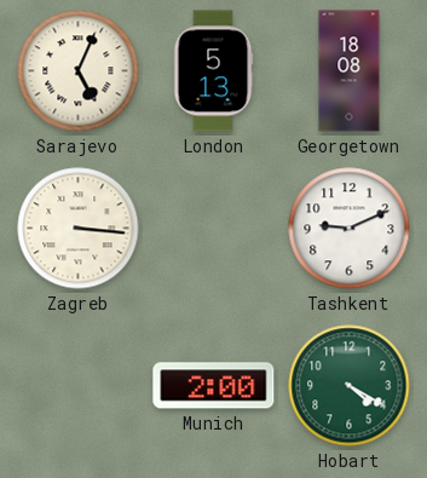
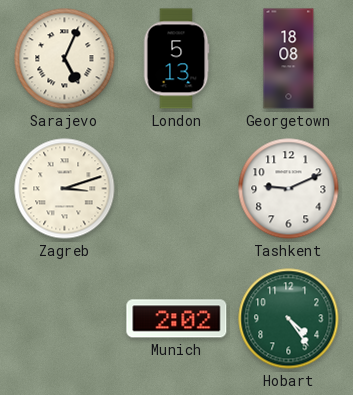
Zagreb: 3:16 -> 3:12
Munich: 2:00 -> 2:02
Hobart: 4:20 -> 4:24
